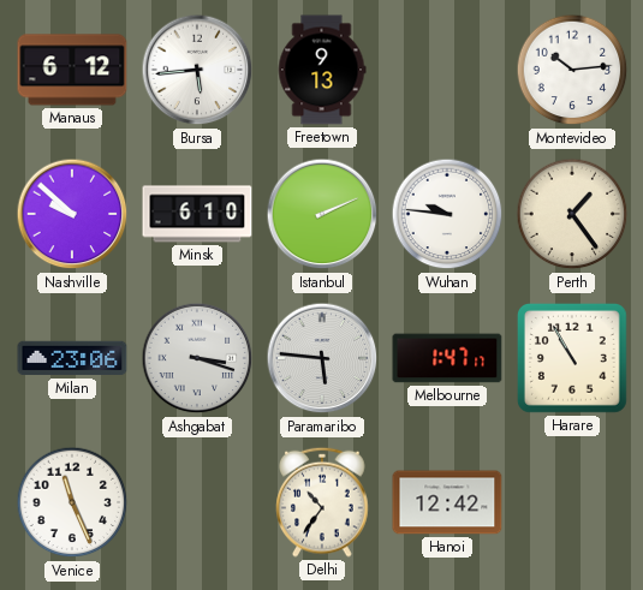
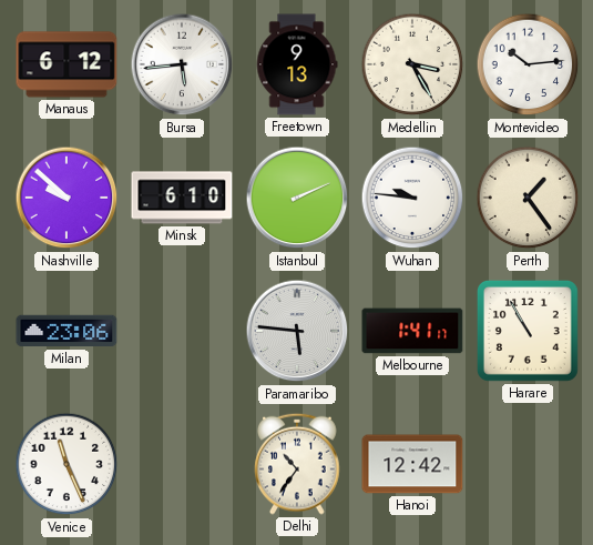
Medellin: none -> 3:25
Ashgabat: 3:18 -> none
Melbourne: 1:47 -> 1:41
